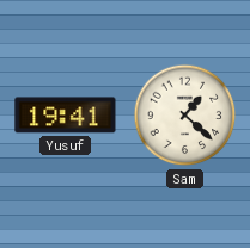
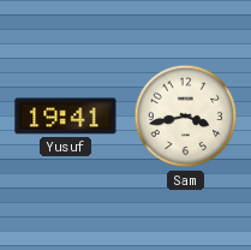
Sam: 1:22 -> 3:43
